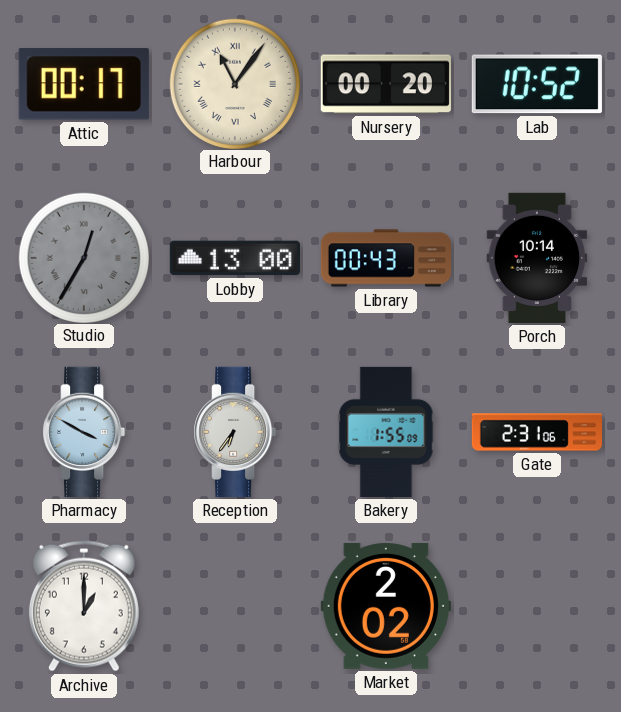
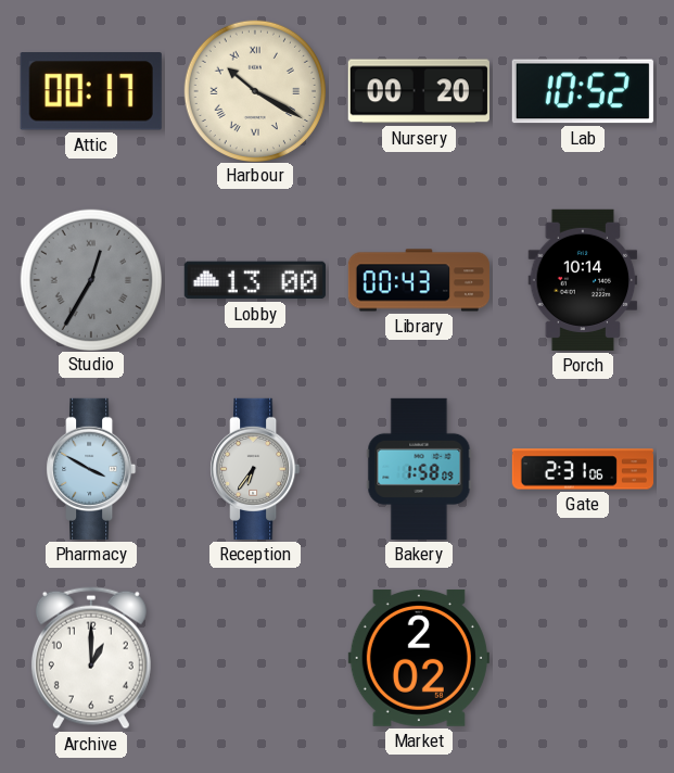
Harbour: 11:06 -> 10:20
Bakery: 1:55 -> 1:58
